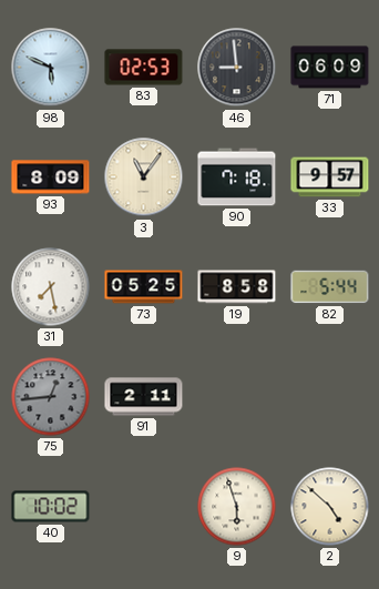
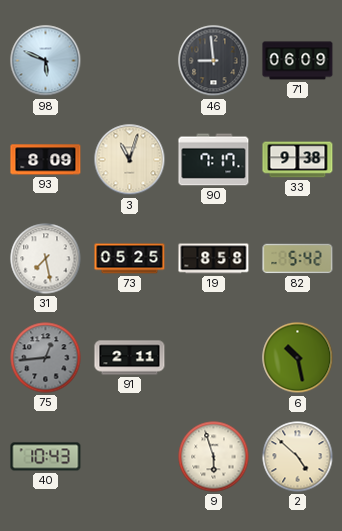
83: 02:53 -> none
3: 11:06 -> 11:03
90: 7:18 -> 7:17
33: 9:57 -> 9:38
82: 5:44 -> 5:42
6: none -> 10:28
40: 10:02 -> 10:43
